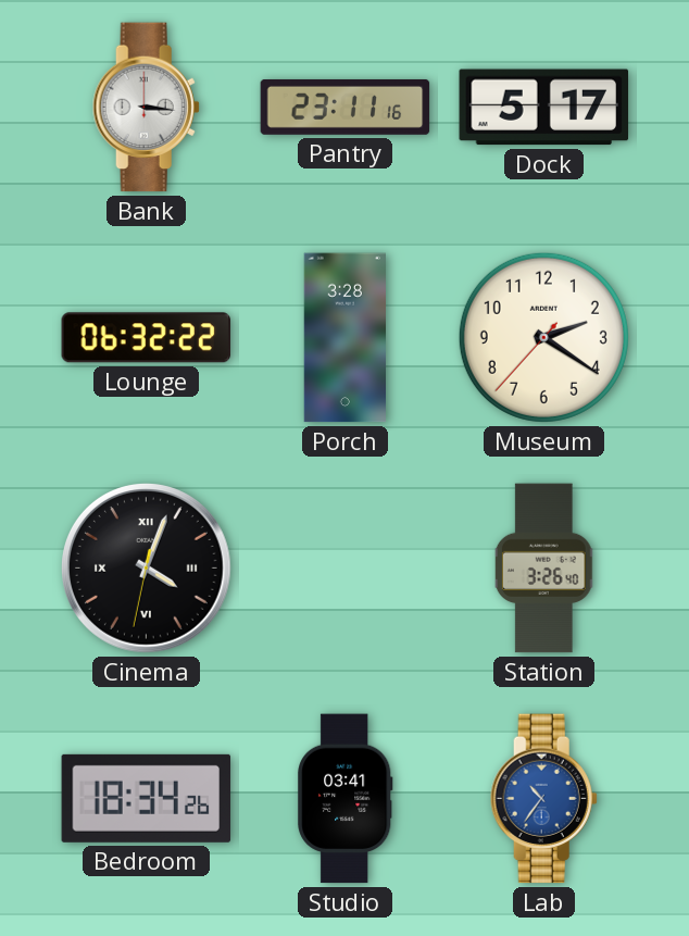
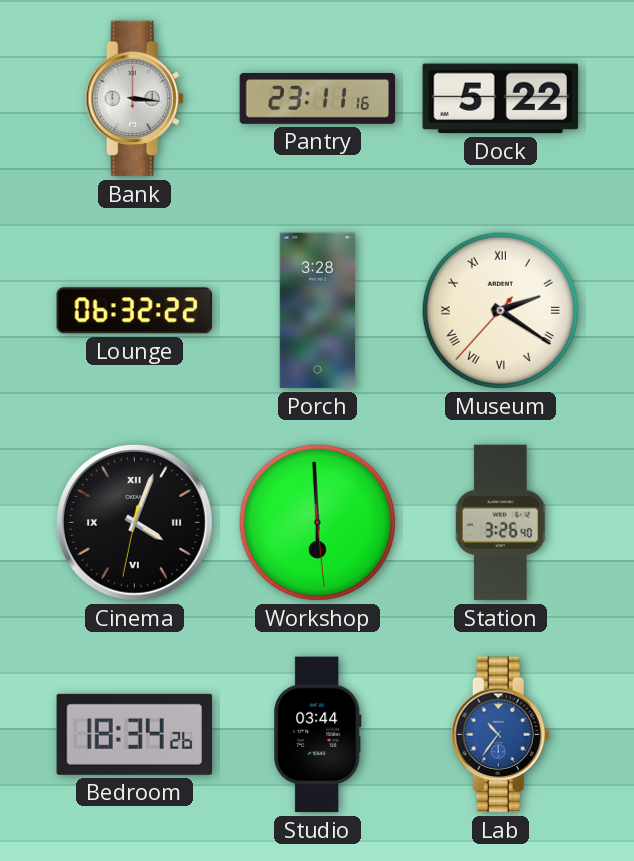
Dock: 5:17 -> 5:22
Museum numerals: Arabic -> Roman
Workshop: none -> 5:59
Studio: 03:41 -> 03:44
